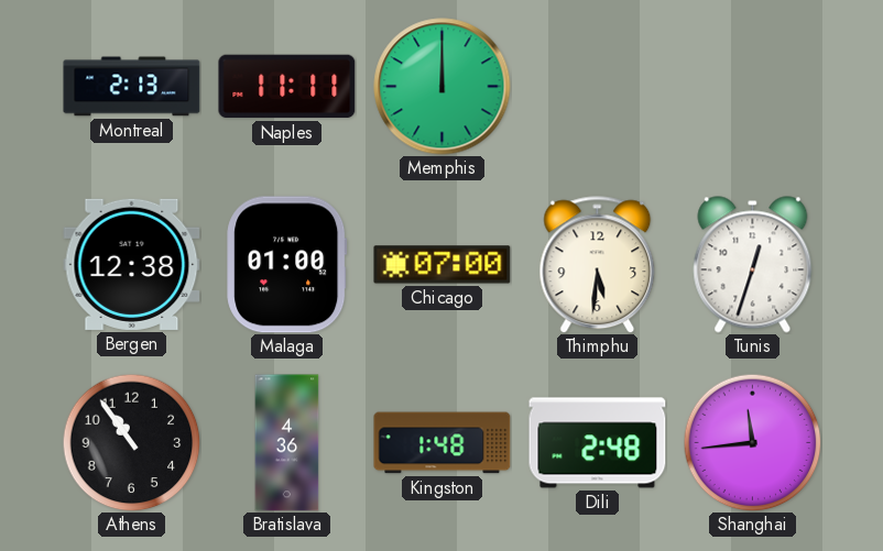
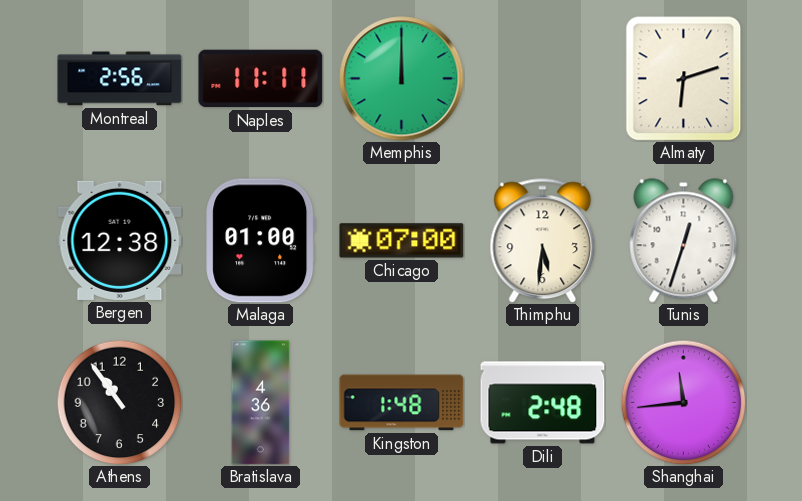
Montreal: 2:13 -> 2:56
Almaty: none -> 6:12
